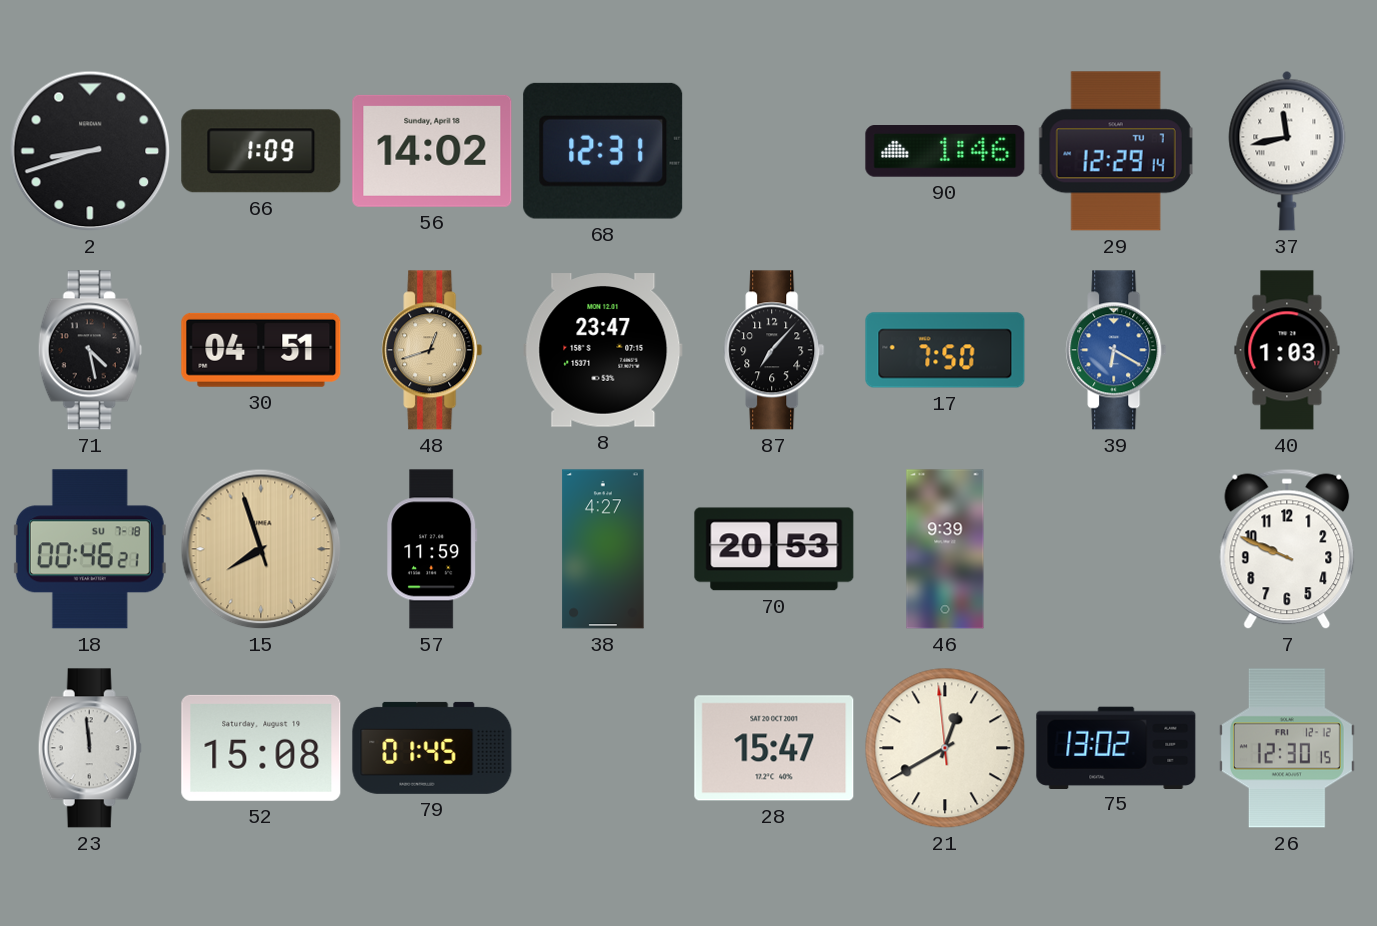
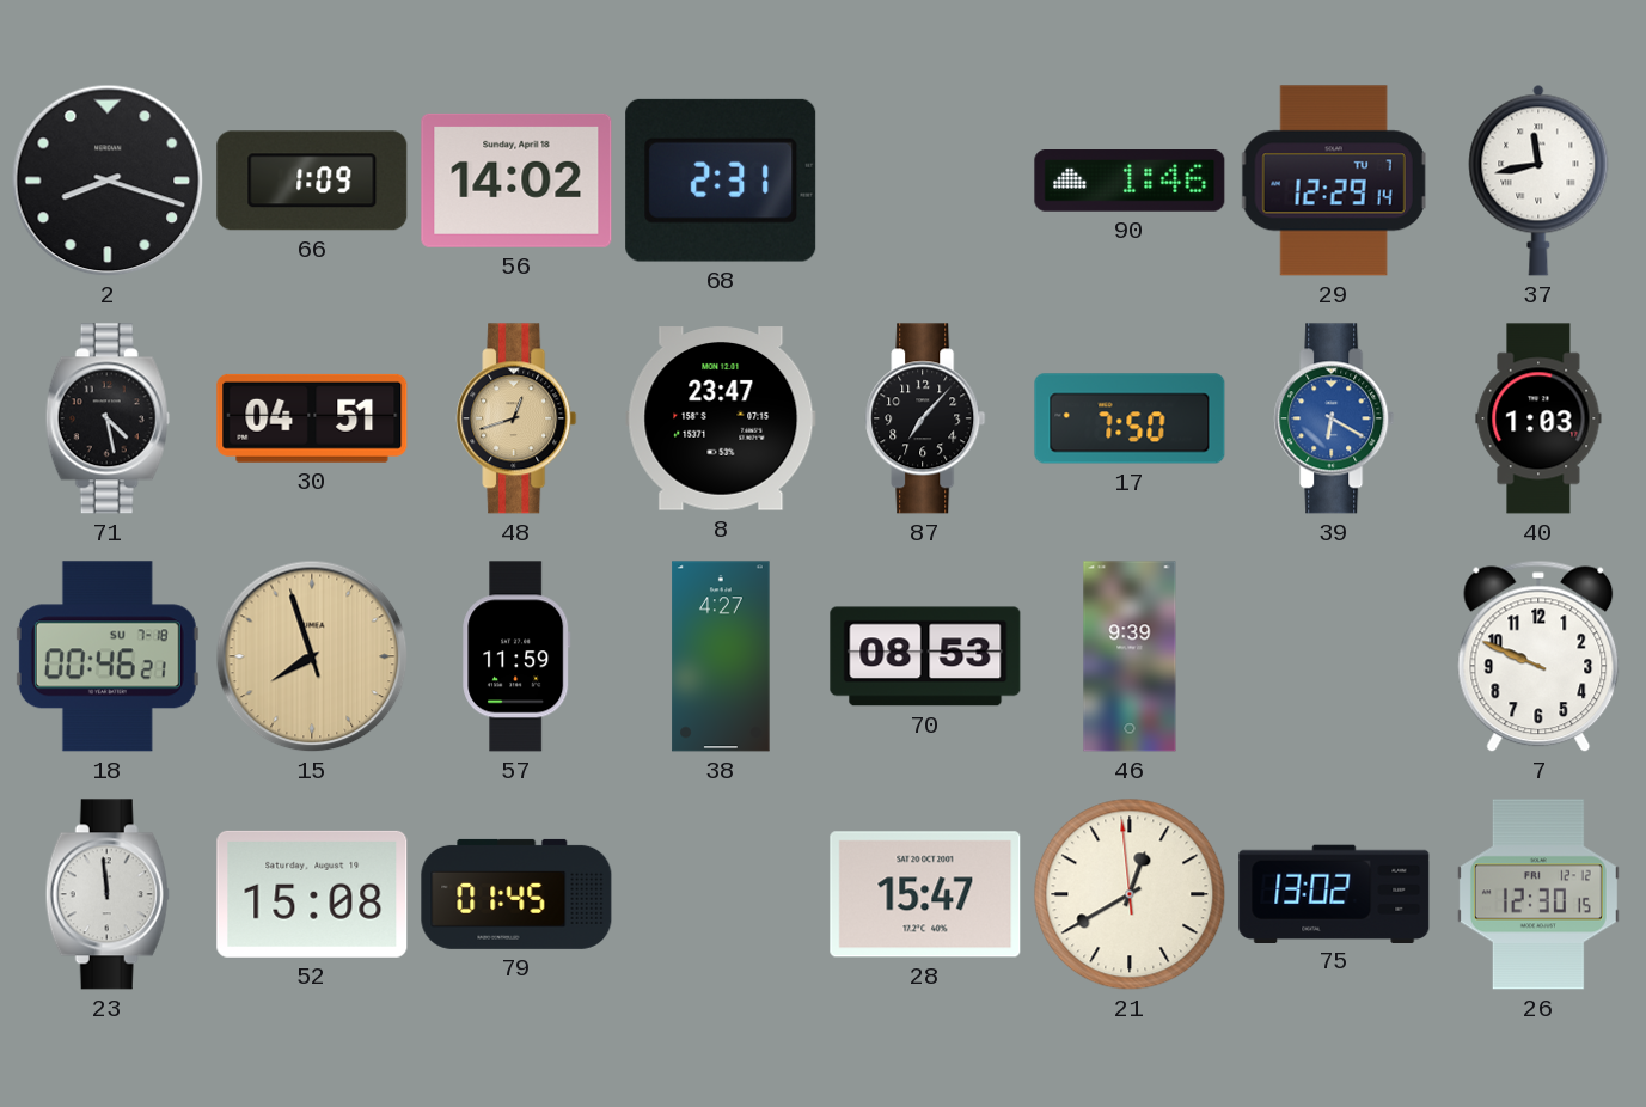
2: 8:42 -> 8:18
68: 12:31 -> 2:31
70: 20:53 -> 08:53
